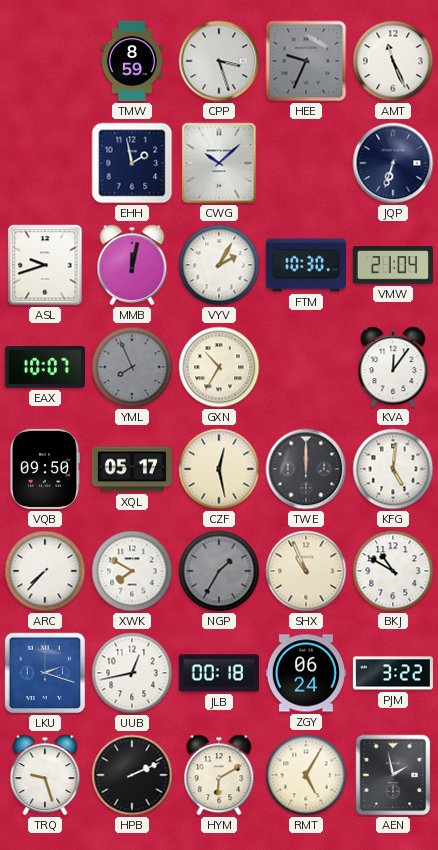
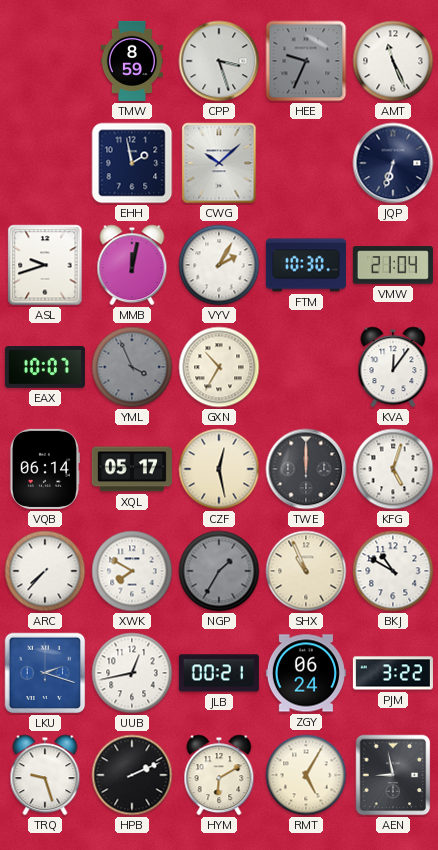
YML: 7:56 -> 3:56
VQB: 09:50 -> 06:14
KFG: 5:01 -> 5:03
JLB: 00:18 -> 00:21
AEN: 1:58 -> 8:58
